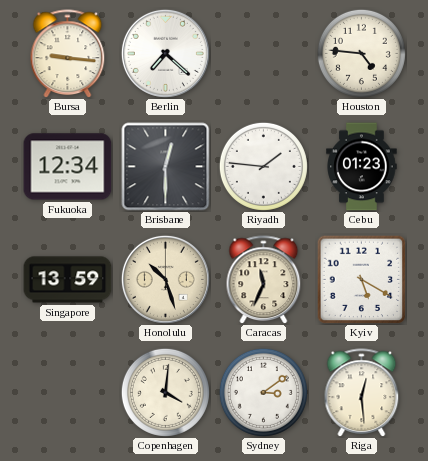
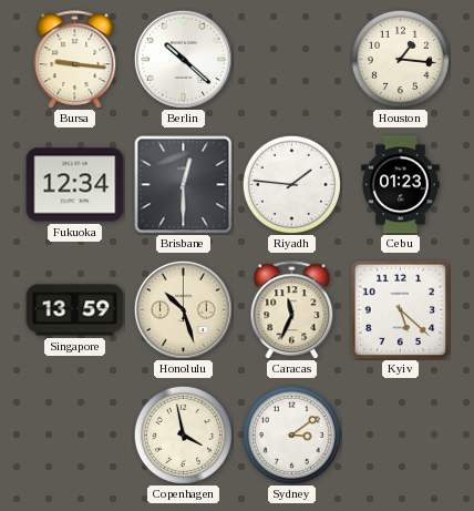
Berlin: 7:22 -> 10:22
Houston: 4:46 -> 1:16
Kyiv: 5:20 -> 5:22
Copenhagen: 4:01 -> 3:58
Riga: 12:29 -> none
